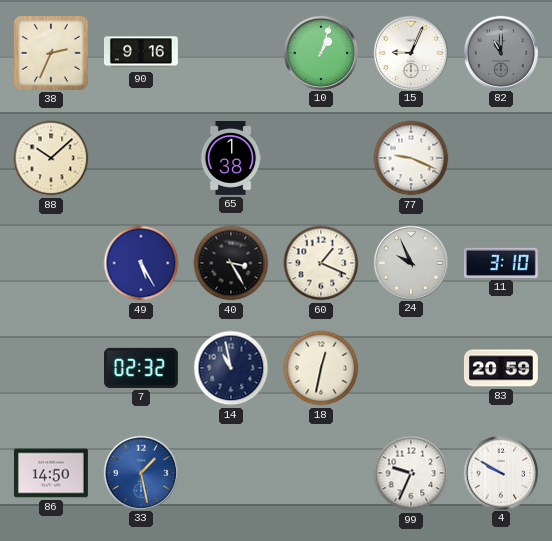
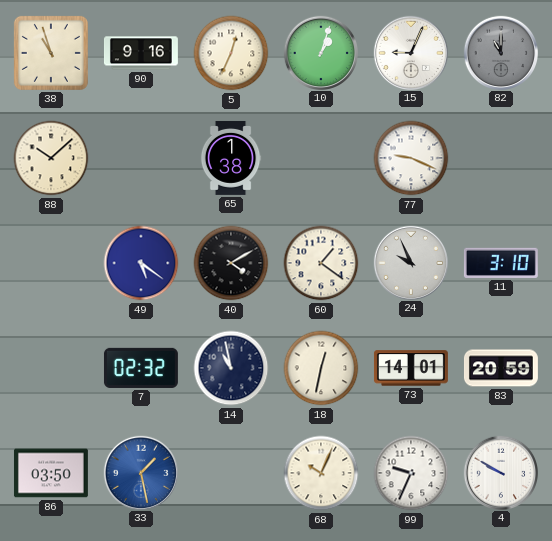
38: 2:34 -> 10:57
5: none -> 12:34
49: 5:25 -> 5:21
40: 3:25 -> 4:10
60: 1:19 -> 1:21
73: none -> 14:01
86: 14:50 -> 03:50
68: none -> 10:04
